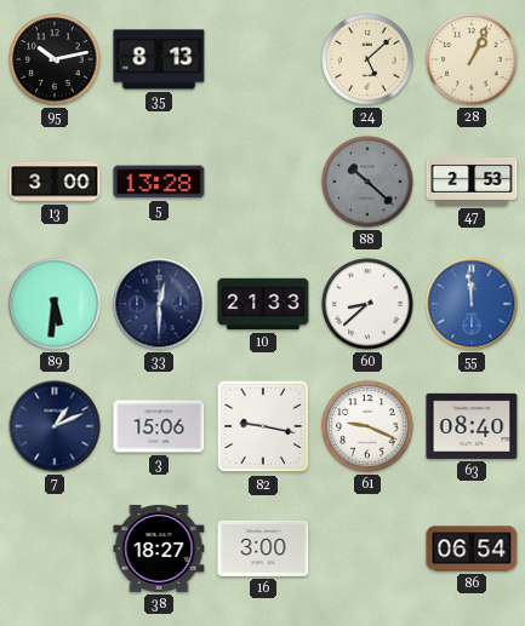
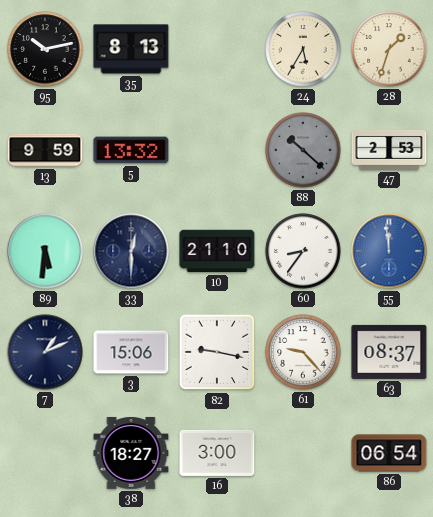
24: 5:08 -> 5:35
28: 1:04 -> 1:33
13: 3:00 -> 9:59
5: 13:28 -> 13:32
10: 21:33 -> 21:10
60: 8:38 -> 8:36
61: 9:19 -> 9:23
63: 08:40 -> 08:37
